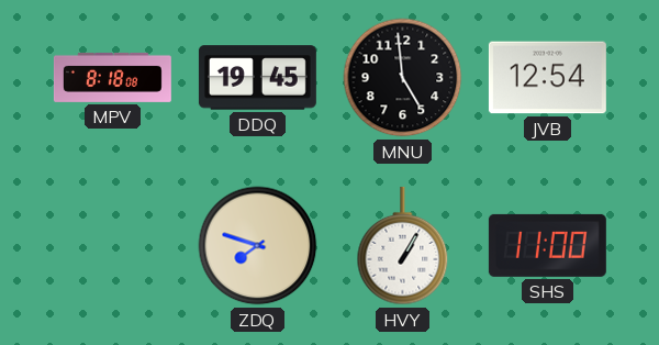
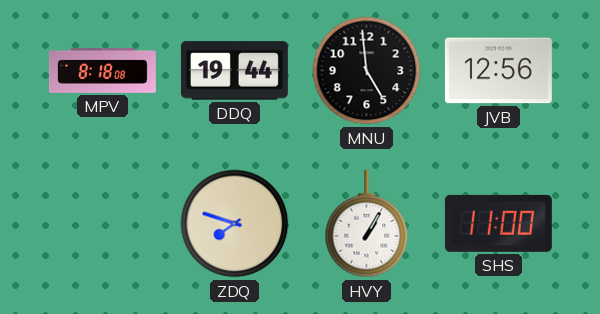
DDQ: 19:45 -> 19:44
JVB: 12:54 -> 12:56
